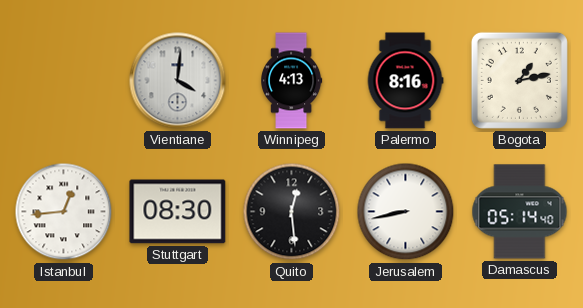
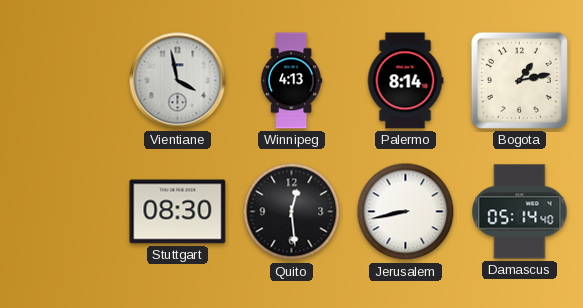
Vientiane: 4:01 -> 3:58
Palermo: 8:16 -> 8:14
Istanbul: 12:44 -> none
